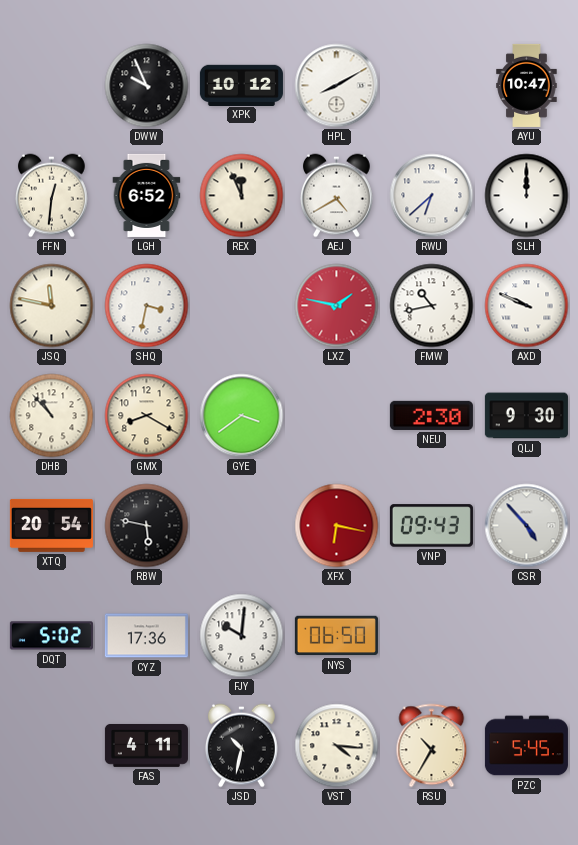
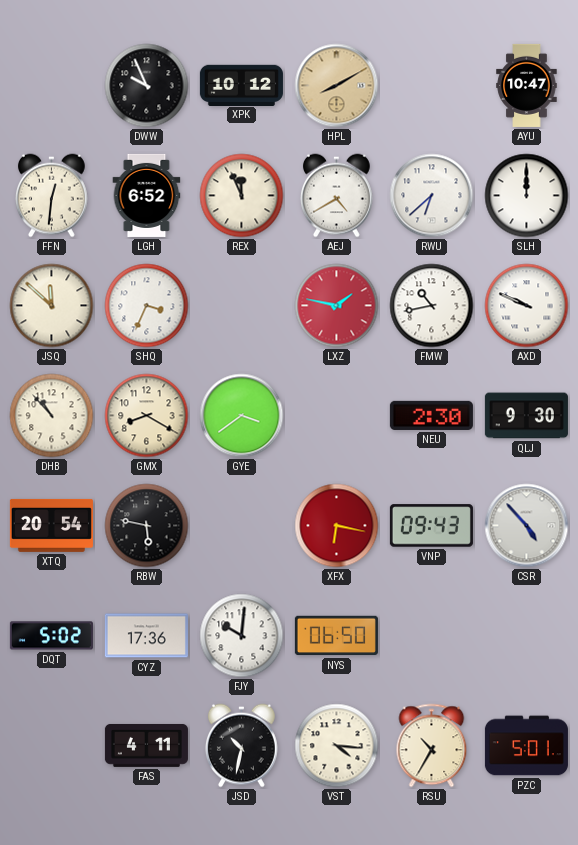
HPL dial: white -> champagne
JSQ: 11:47 -> 11:52
SHQ: 3:32 -> 3:34
PZC: 5:45 -> 5:01
